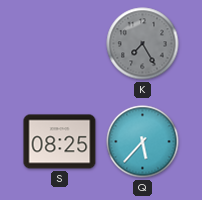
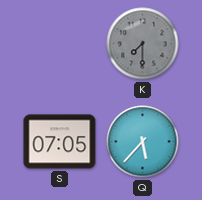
K: 7:25 -> 7:30
S: 08:25 -> 07:05
